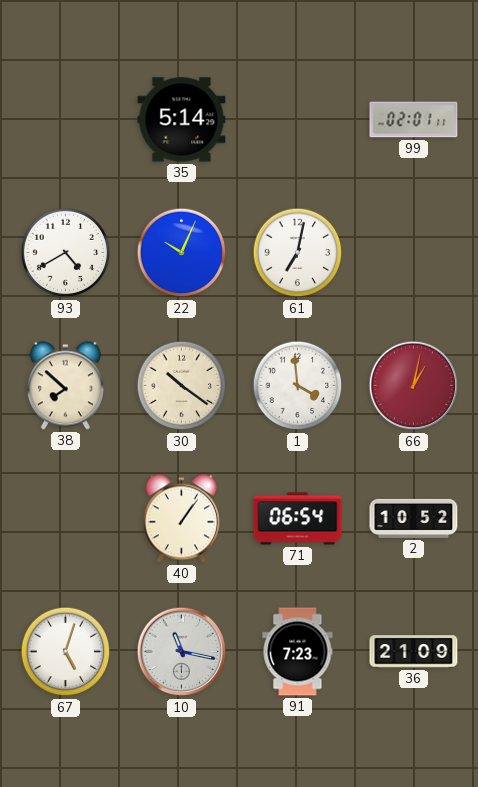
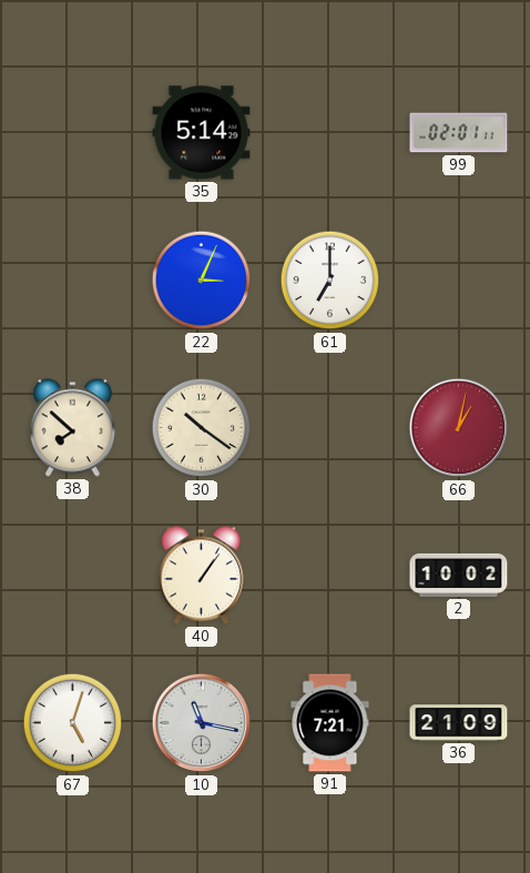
93: 4:40 -> none
22: 10:04 -> 3:04
61: 7:02 -> 7:00
1: 3:59 -> none
71: 06:54 -> none
2: 10:52 -> 10:02
91: 7:23 -> 7:21
